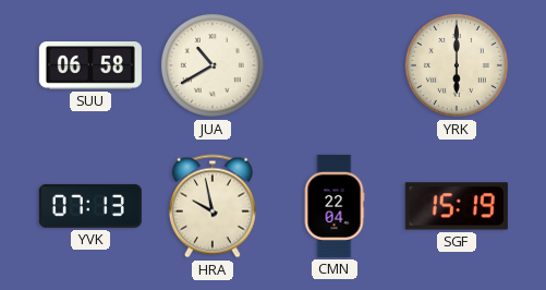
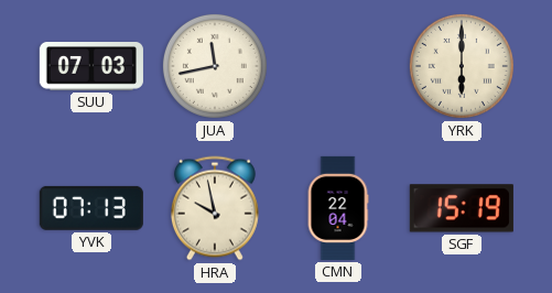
SUU: 06:58 -> 07:03
JUA: 10:40 -> 11:43
